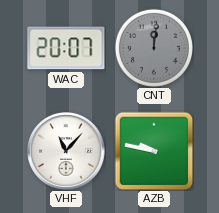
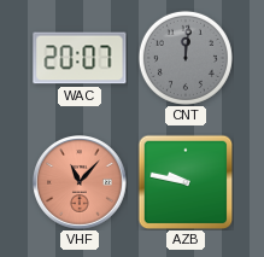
VHF dial: white -> salmon
